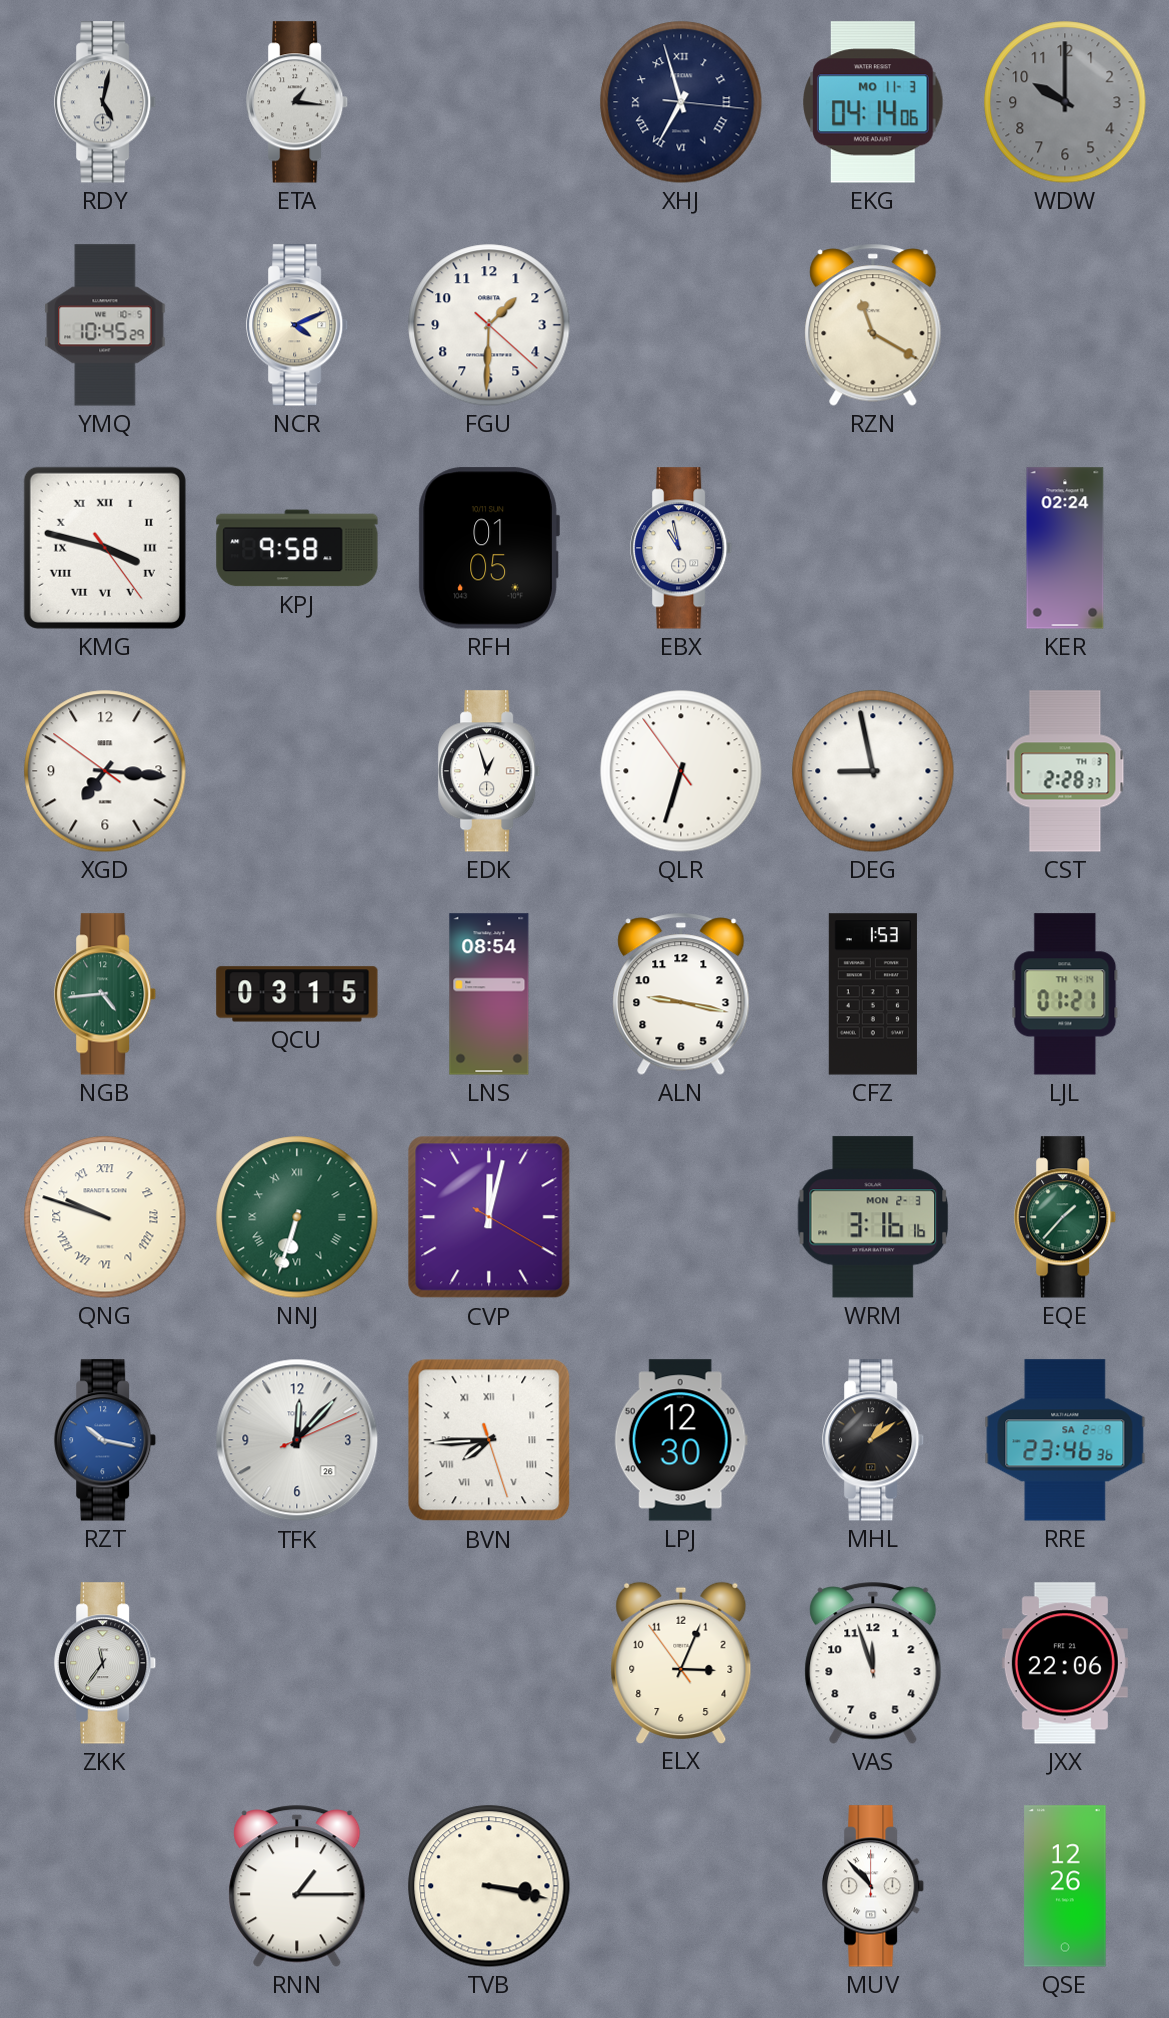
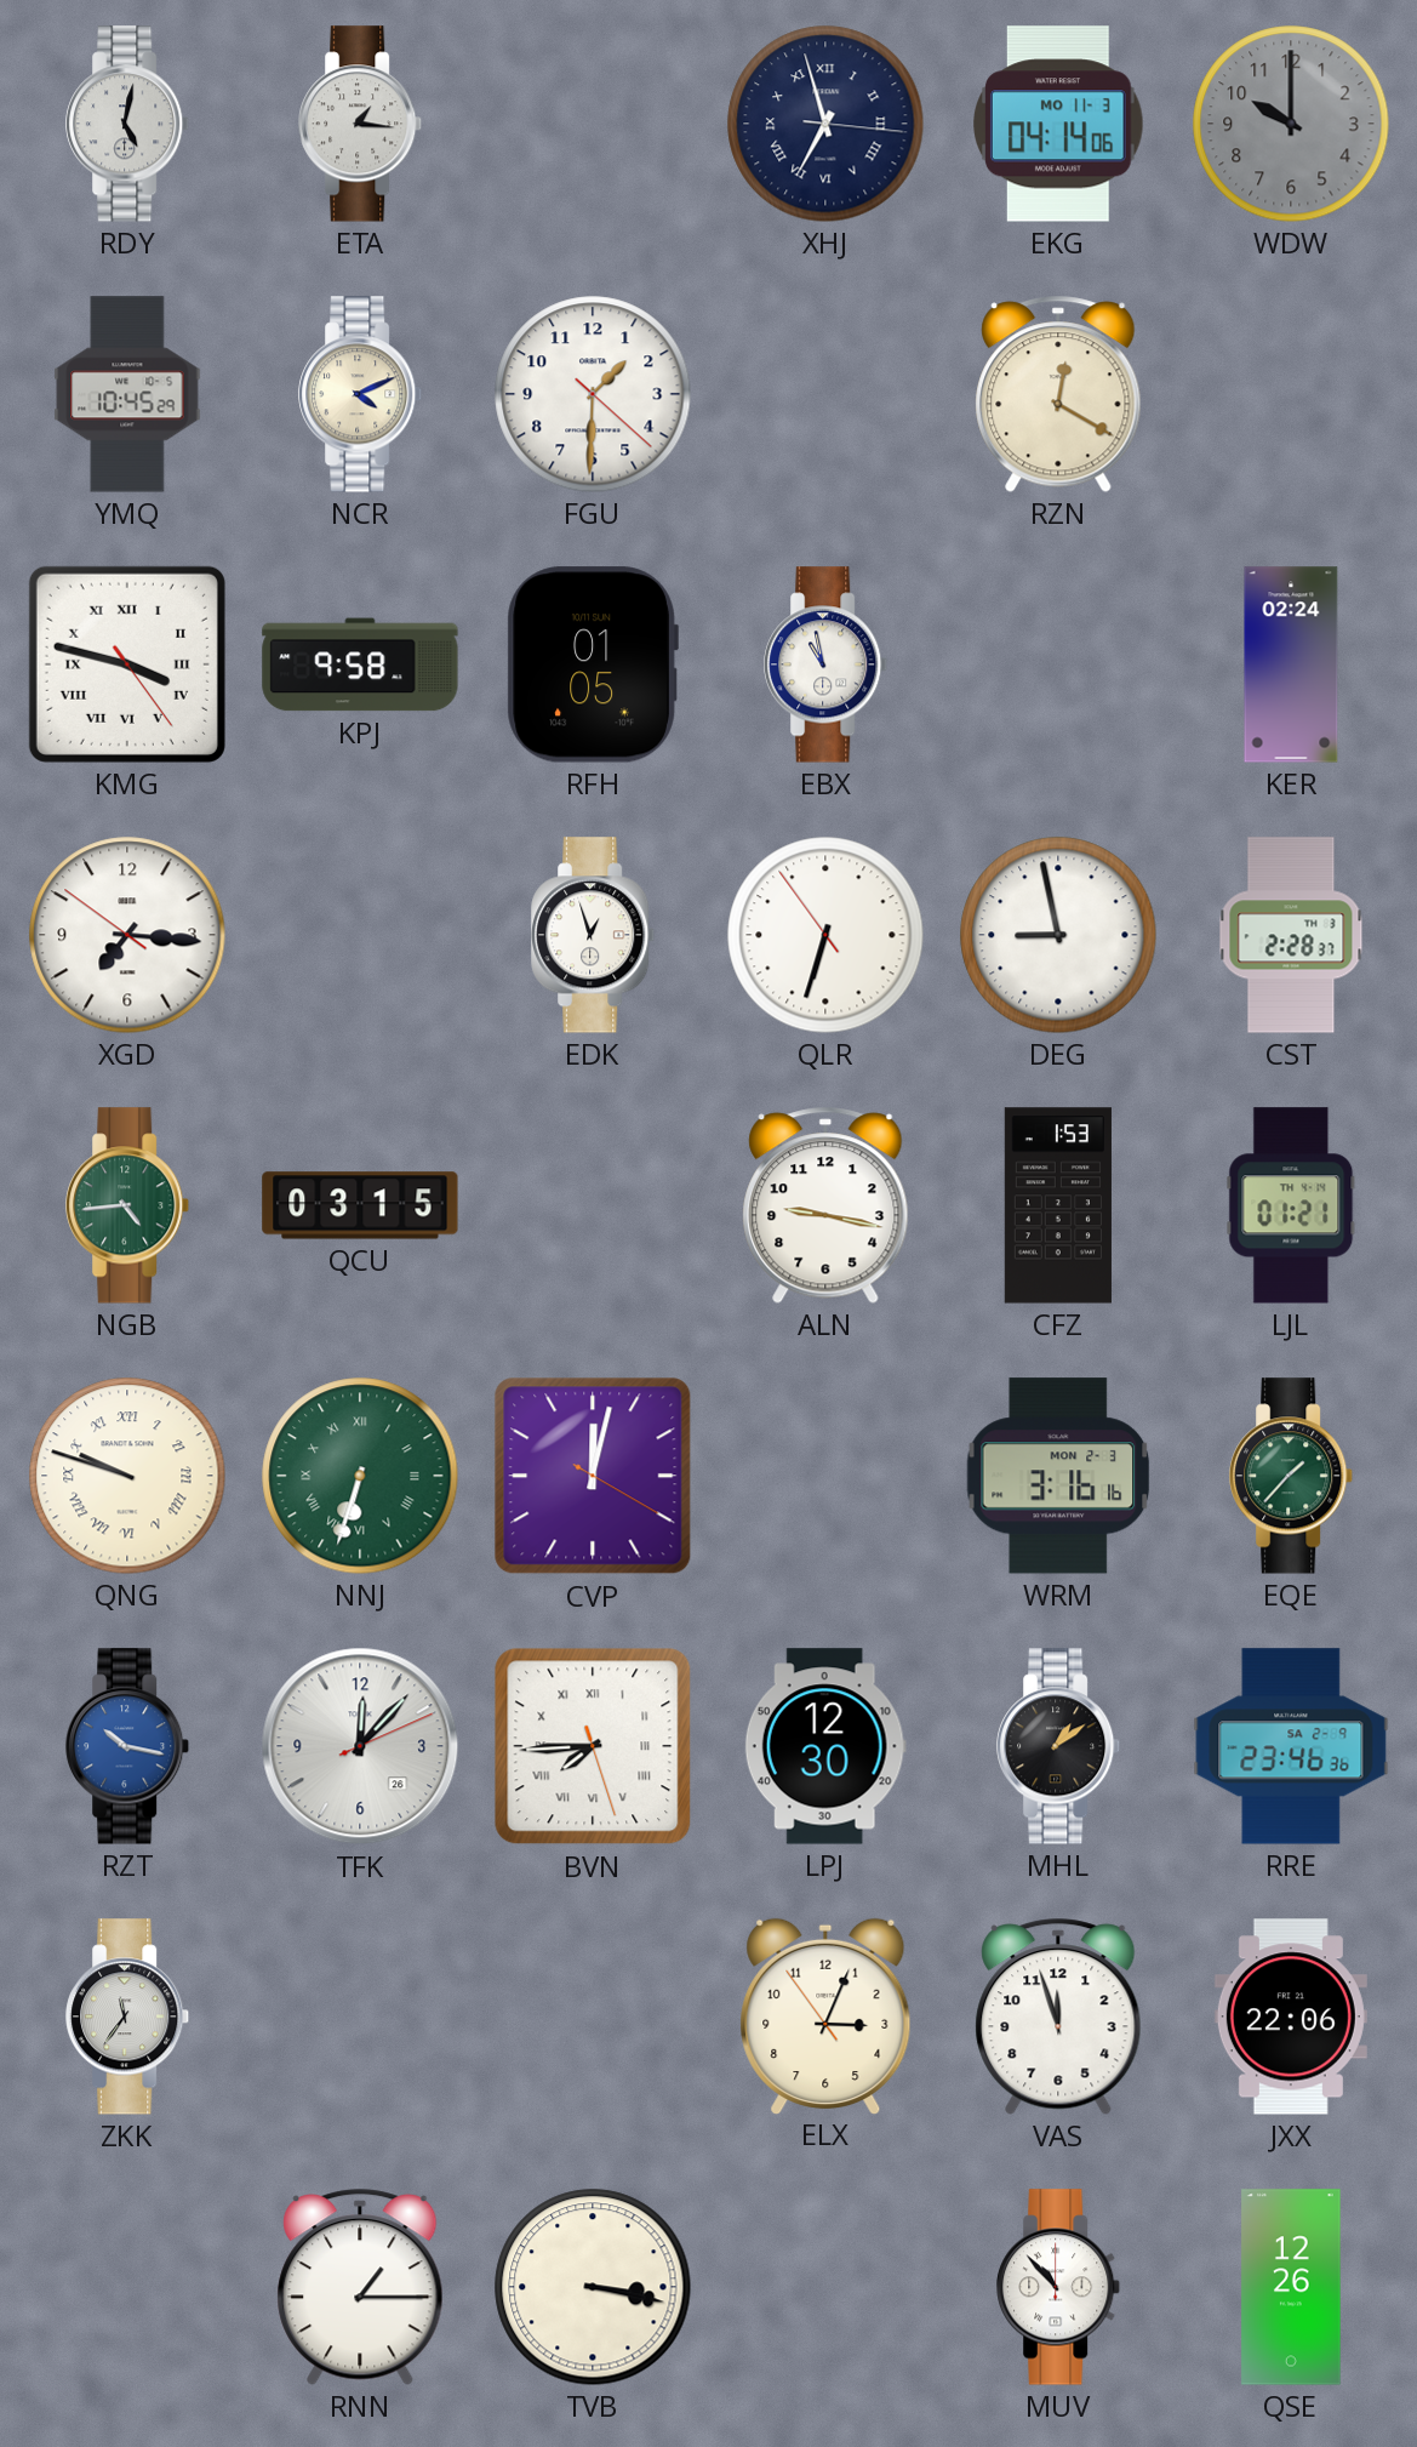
RZN: 11:20 -> 12:20
LNS: 08:54 -> none
